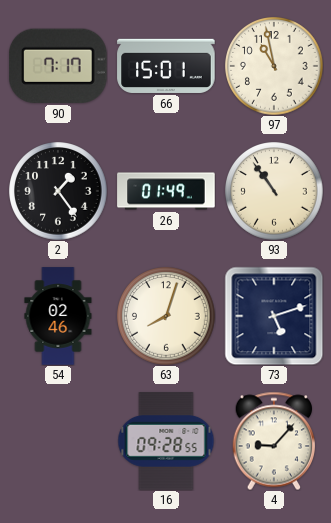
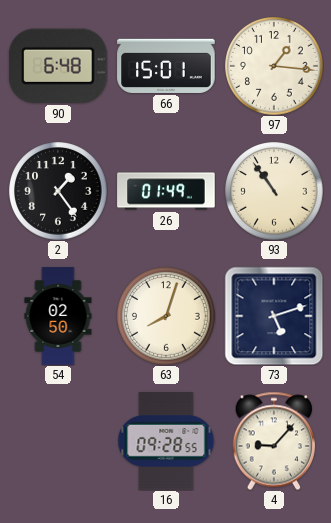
90: 7:17 -> 6:48
97: 10:58 -> 1:16
54: 02:46 -> 02:50
